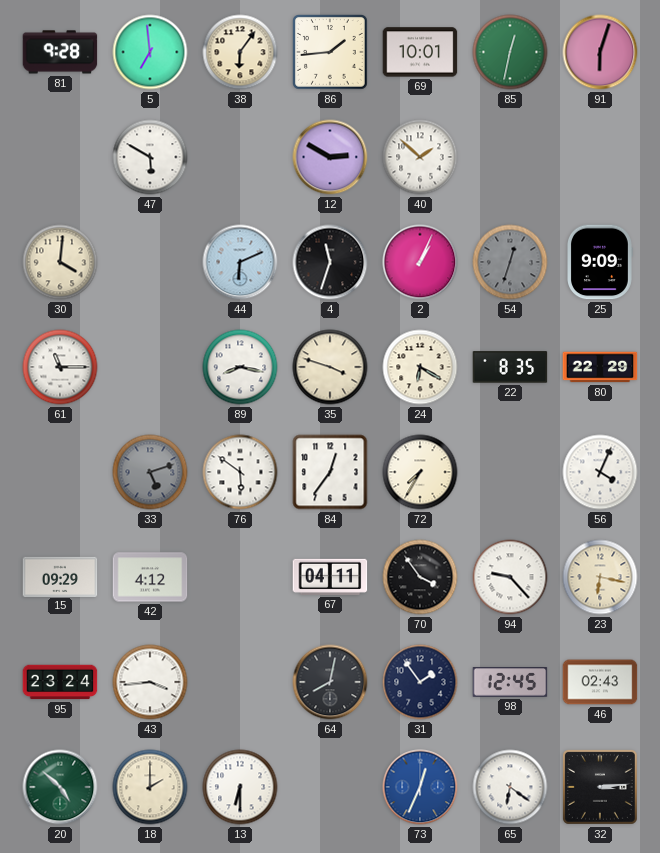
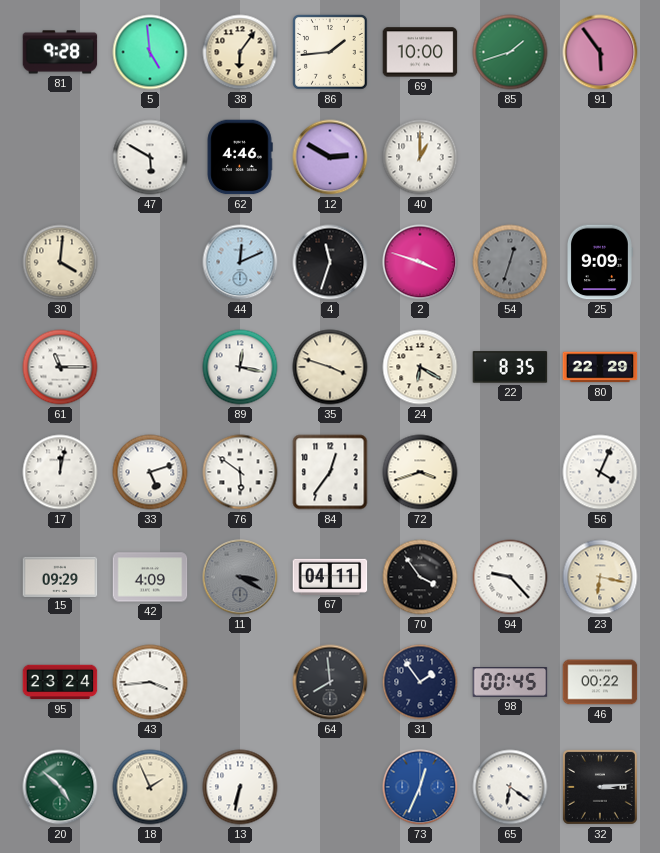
5: 6:59 -> 4:59
69: 10:01 -> 10:00
85: 12:32 -> 1:42
91: 6:03 -> 5:54
62: none -> 4:46
40: 1:52 -> 1:00
44: 6:11 -> 12:11
2: 1:04 -> 3:48
89: 8:17 -> 12:17
17: none -> 12:02
33 dial: grey -> white
72: 7:35 -> 3:42
42: 4:12 -> 4:09
11: none -> 3:20
64: 8:02 -> 7:59
98: 12:45 -> 00:45
46: 02:43 -> 00:22
18: 2:00 -> 1:56
13: 6:30 -> 6:32
